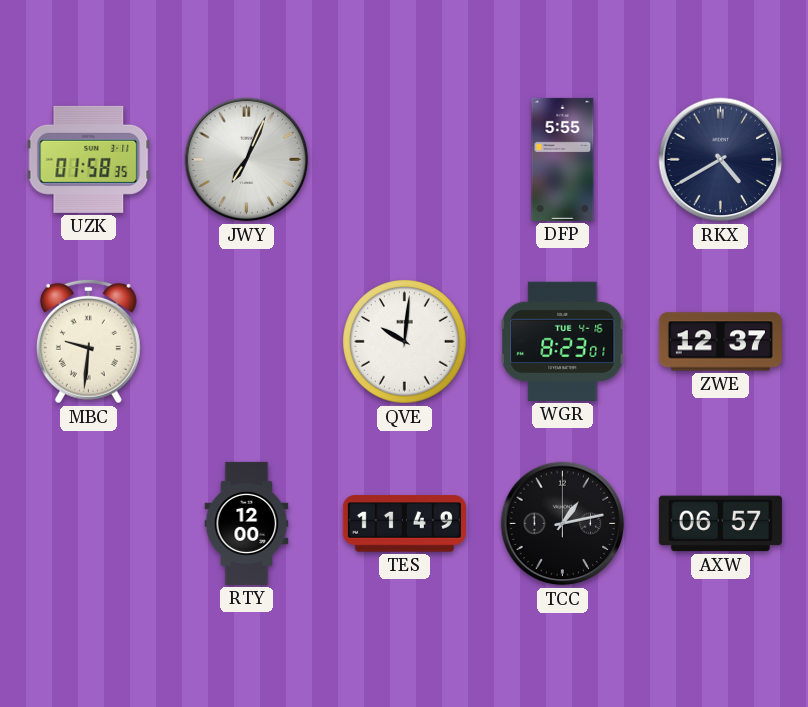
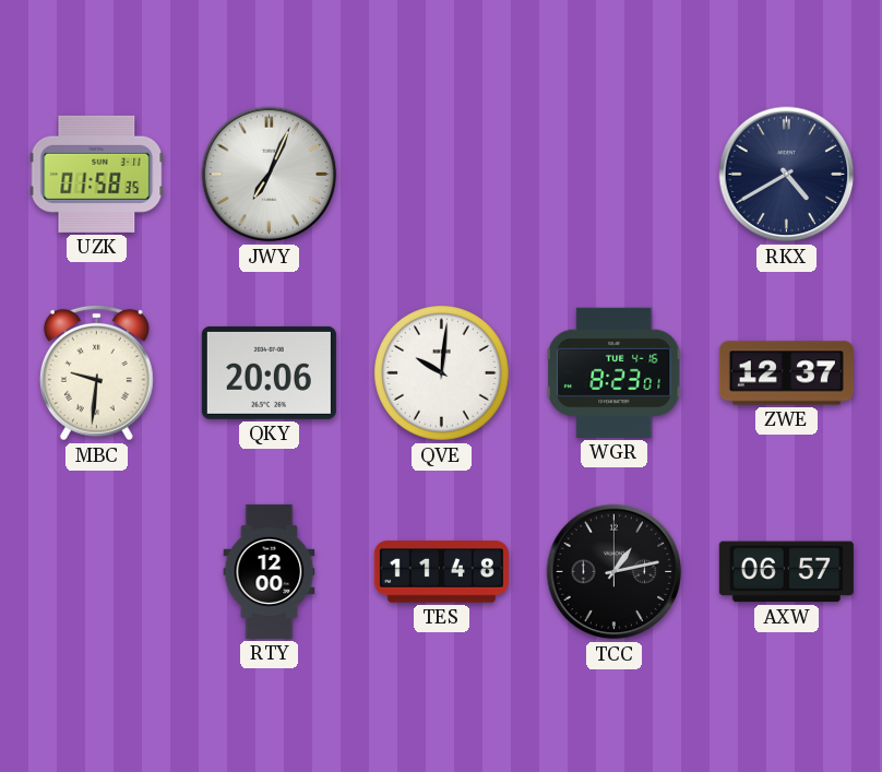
DFP: 5:55 -> none
QKY: none -> 20:06
TES: 11:49 -> 11:48
